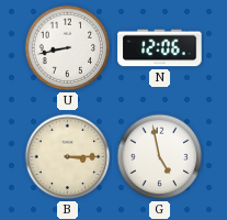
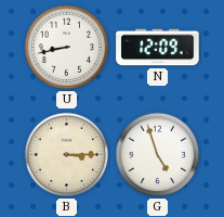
N: 12:06 -> 12:09
G: 4:58 -> 4:57
